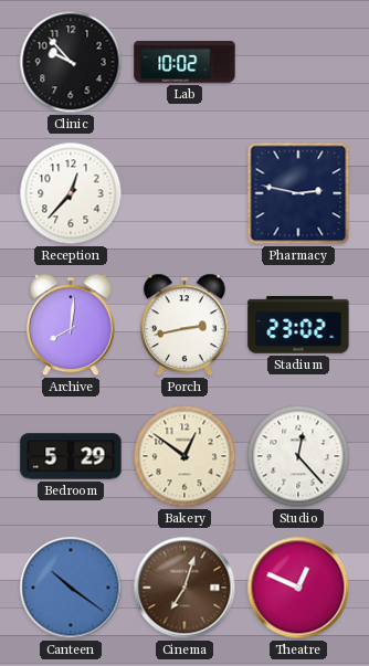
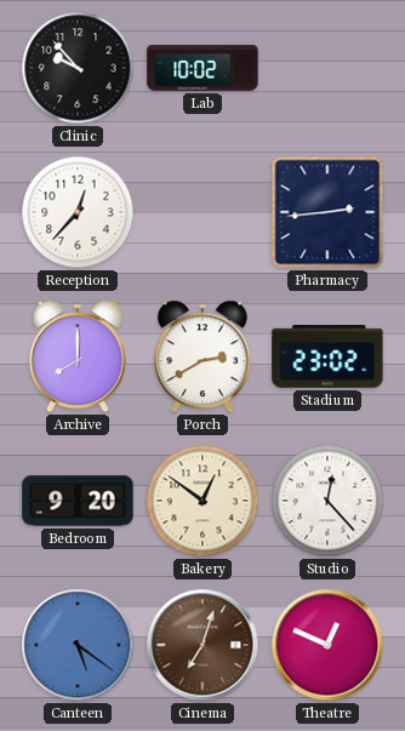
Pharmacy: 2:47 -> 2:44
Archive: 8:01 -> 8:00
Porch: 2:43 -> 2:40
Bedroom: 5:29 -> 9:20
Canteen: 10:21 -> 5:21
